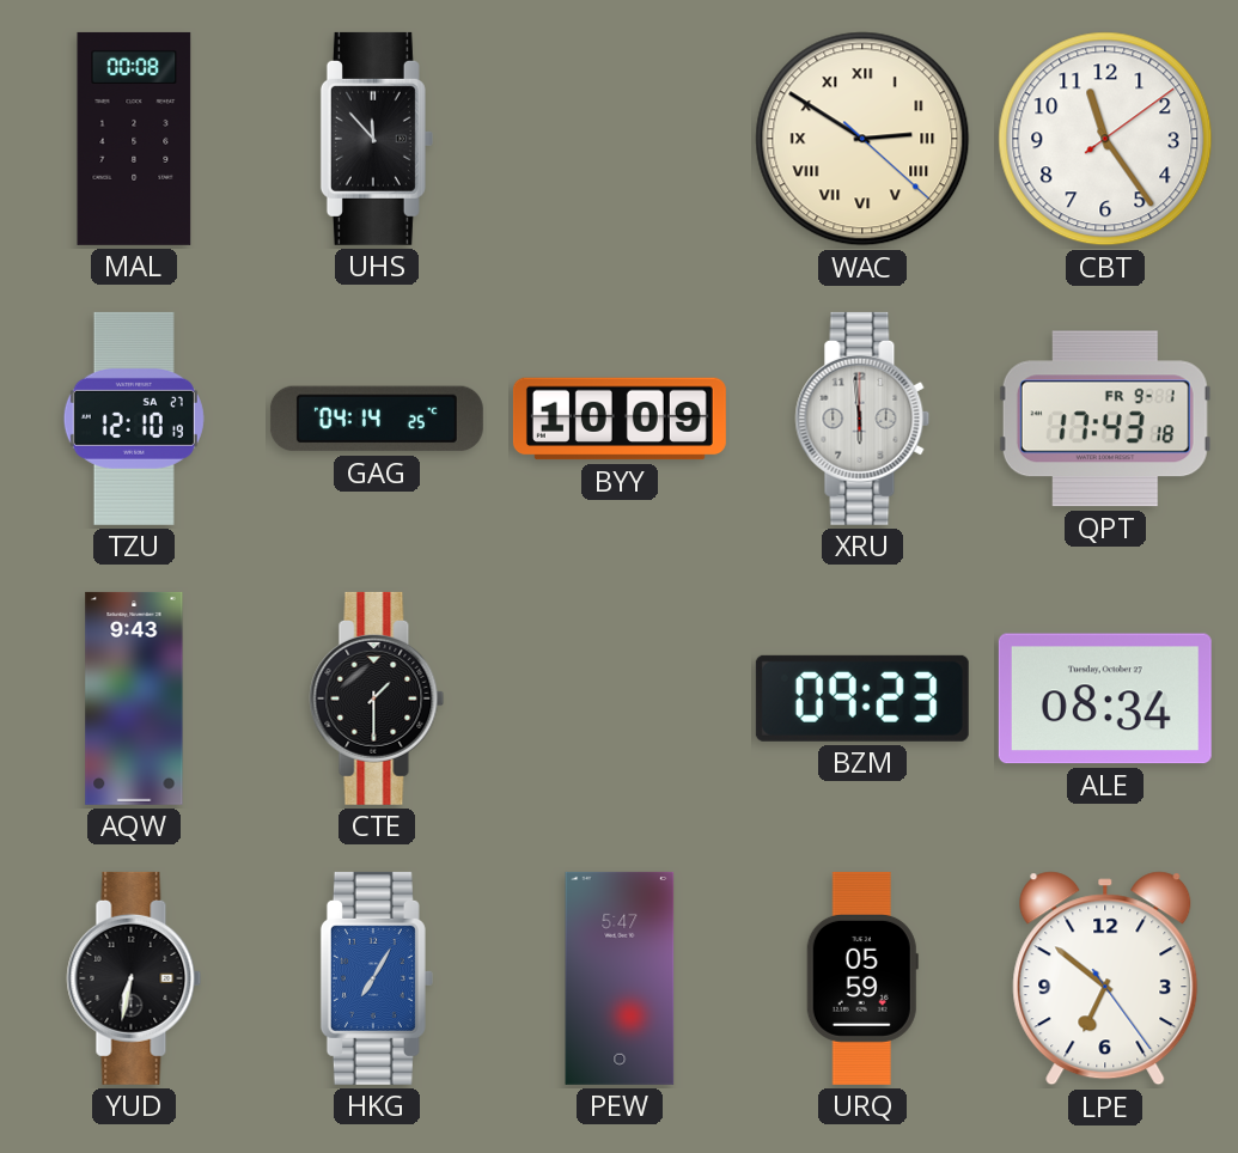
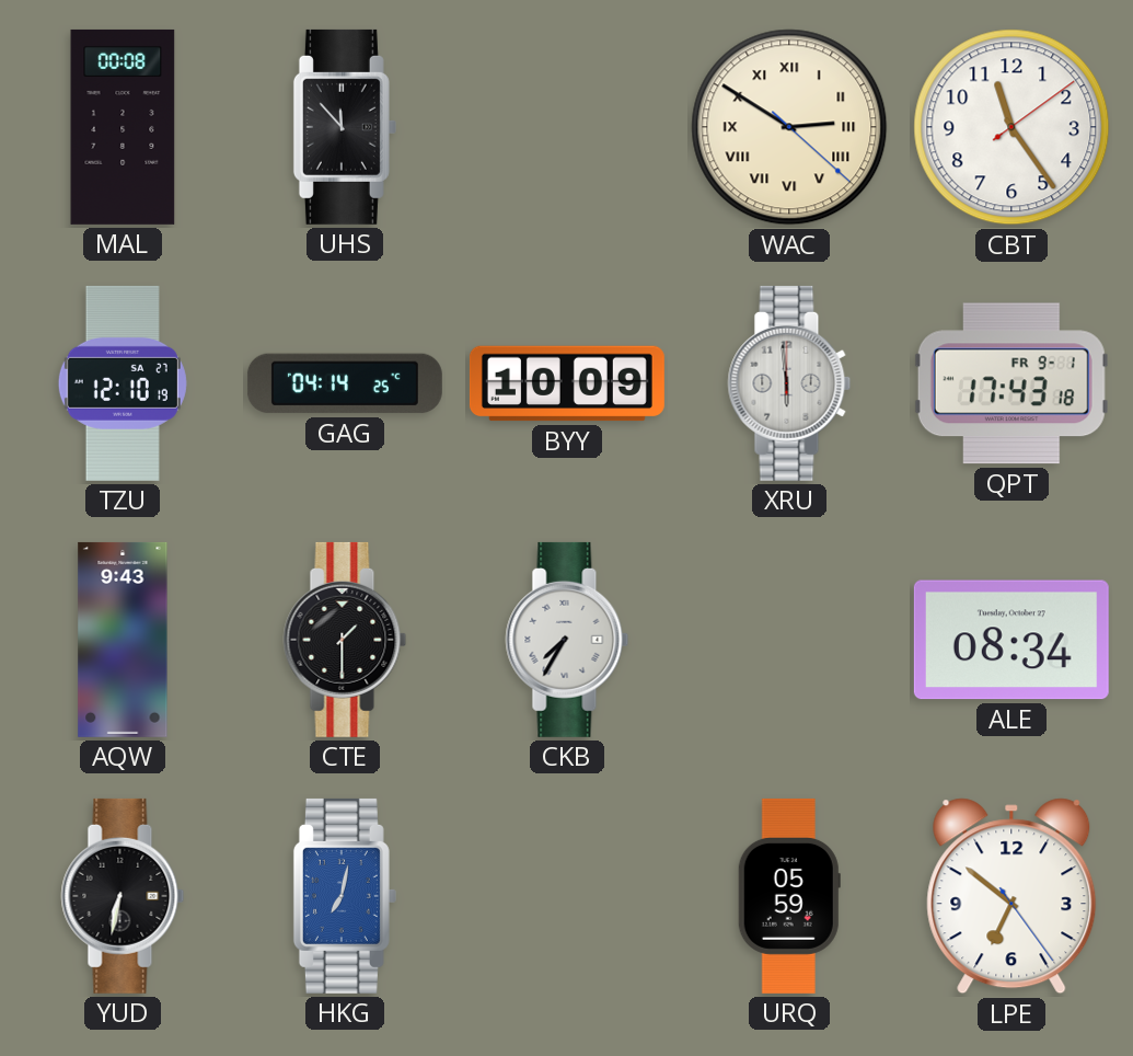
CKB: none -> 7:35
BZM: 09:23 -> none
HKG: 7:05 -> 7:02
PEW: 5:47 -> none
